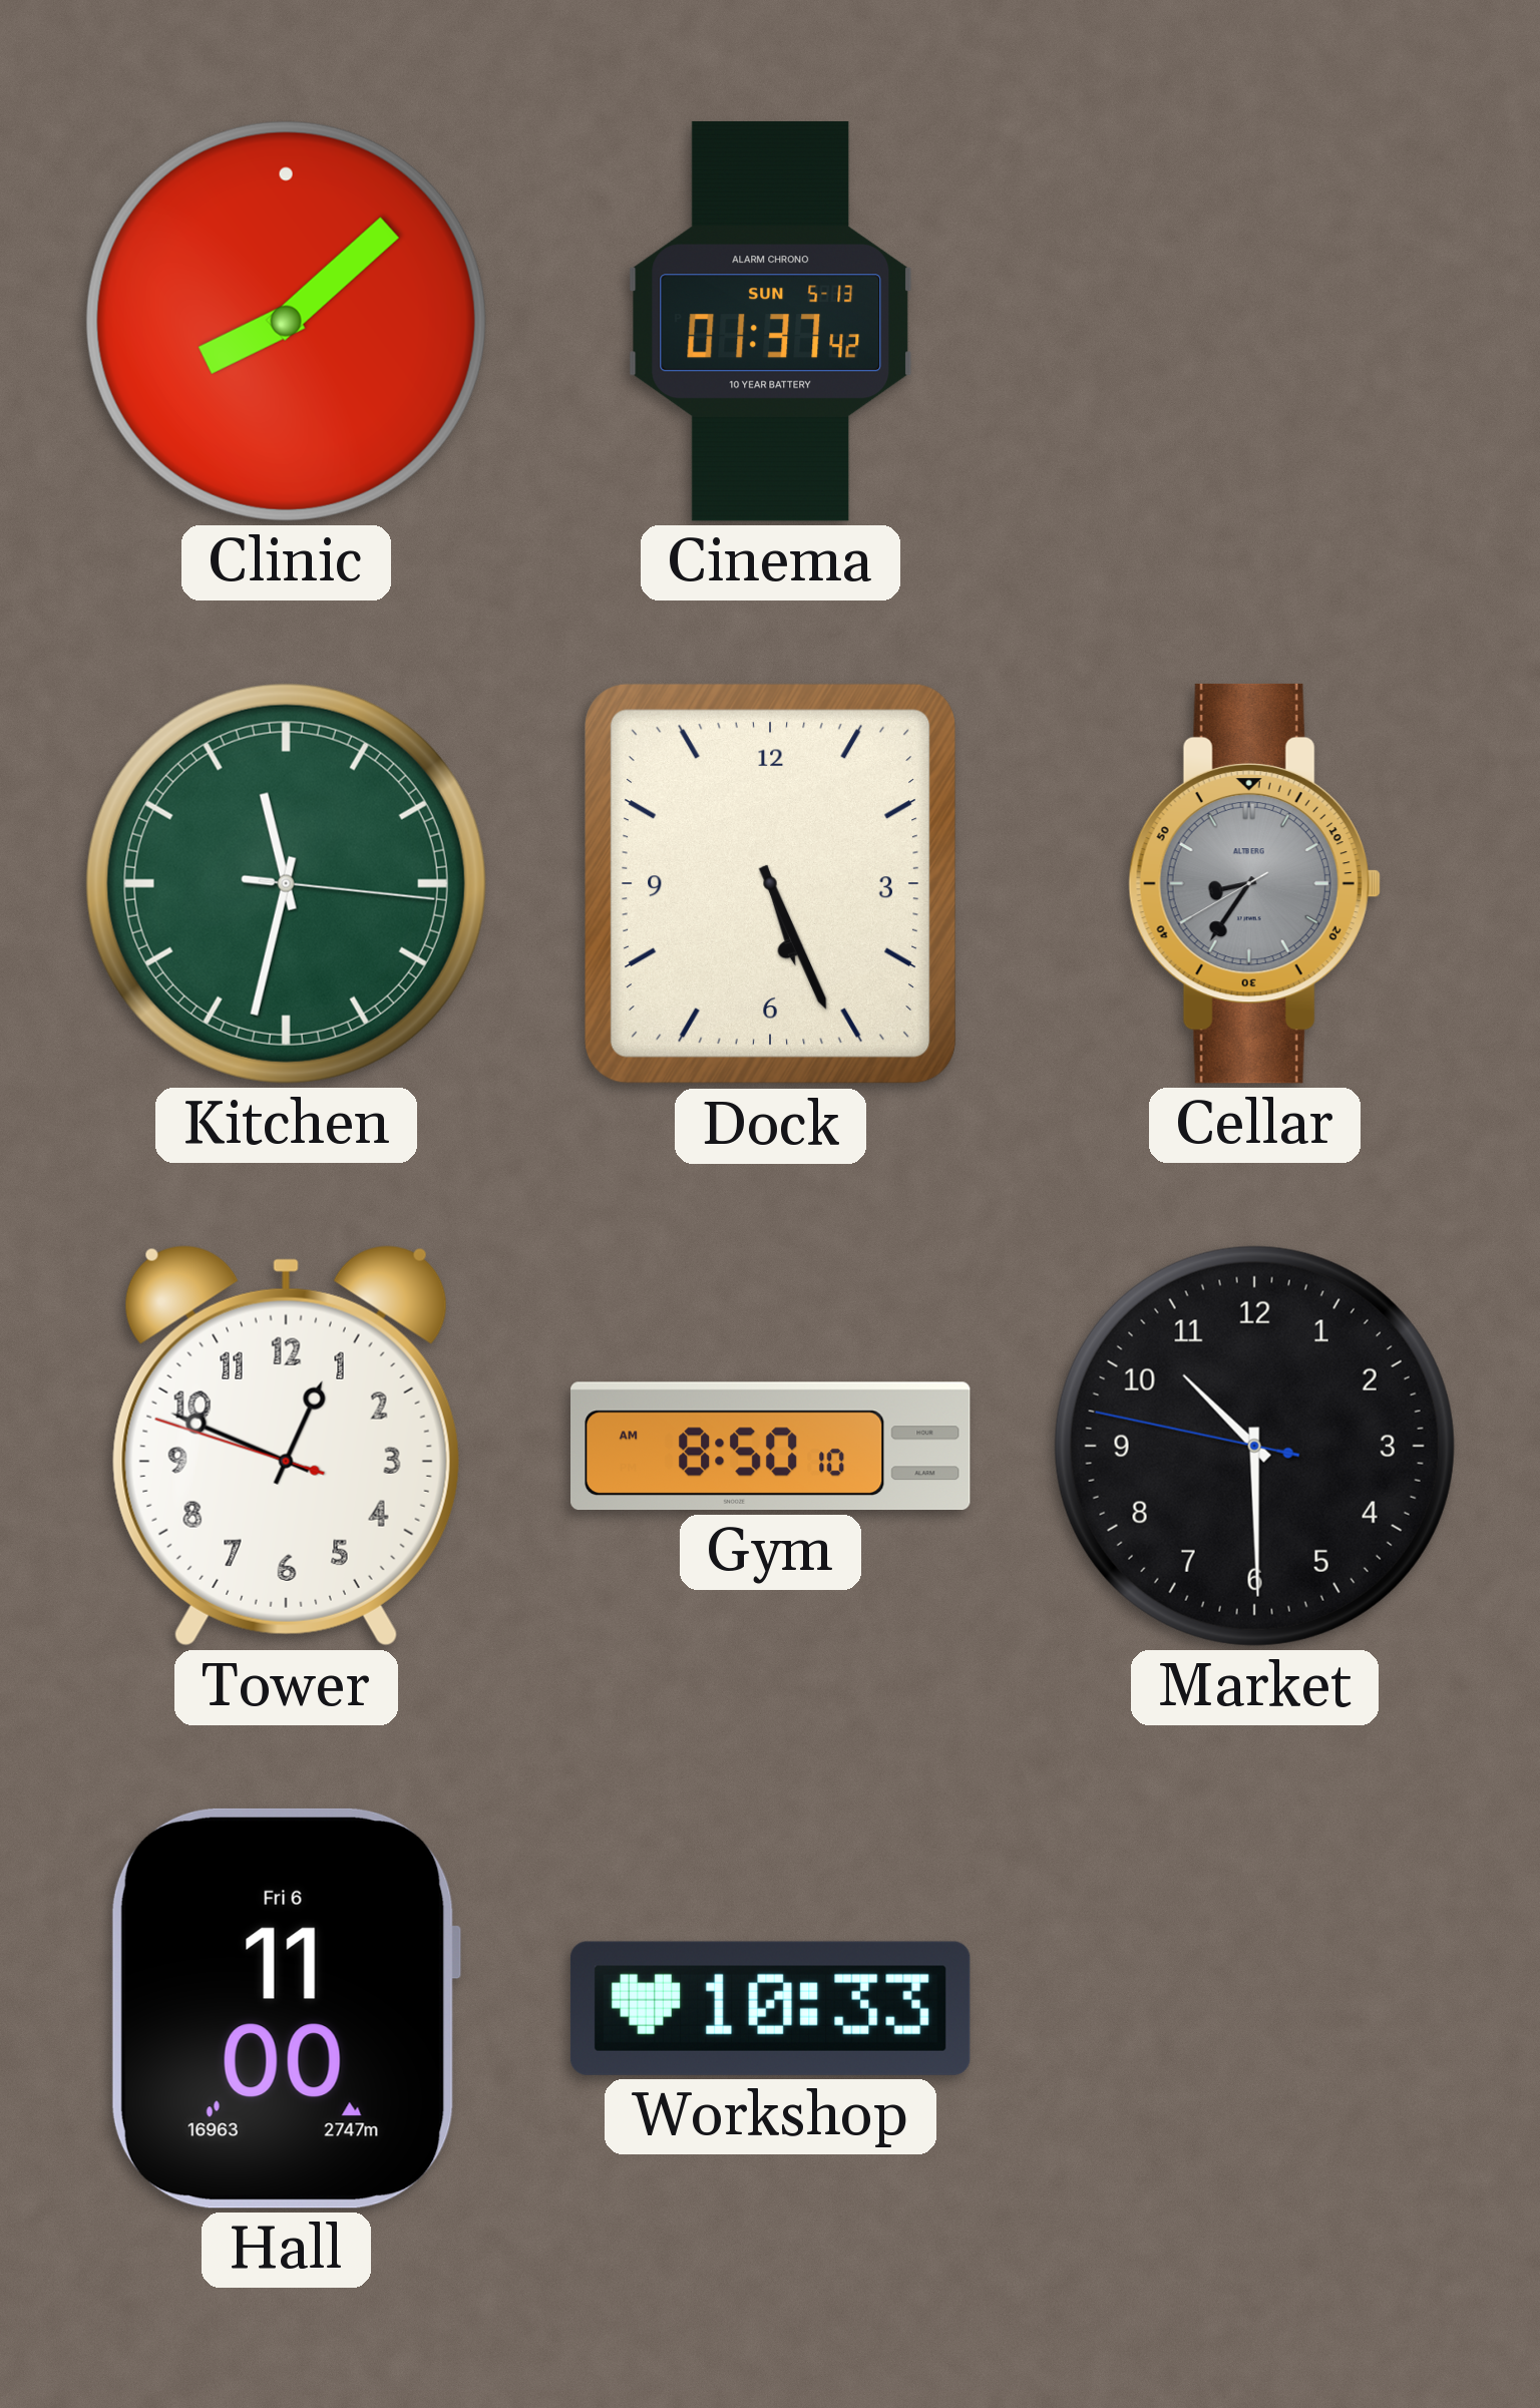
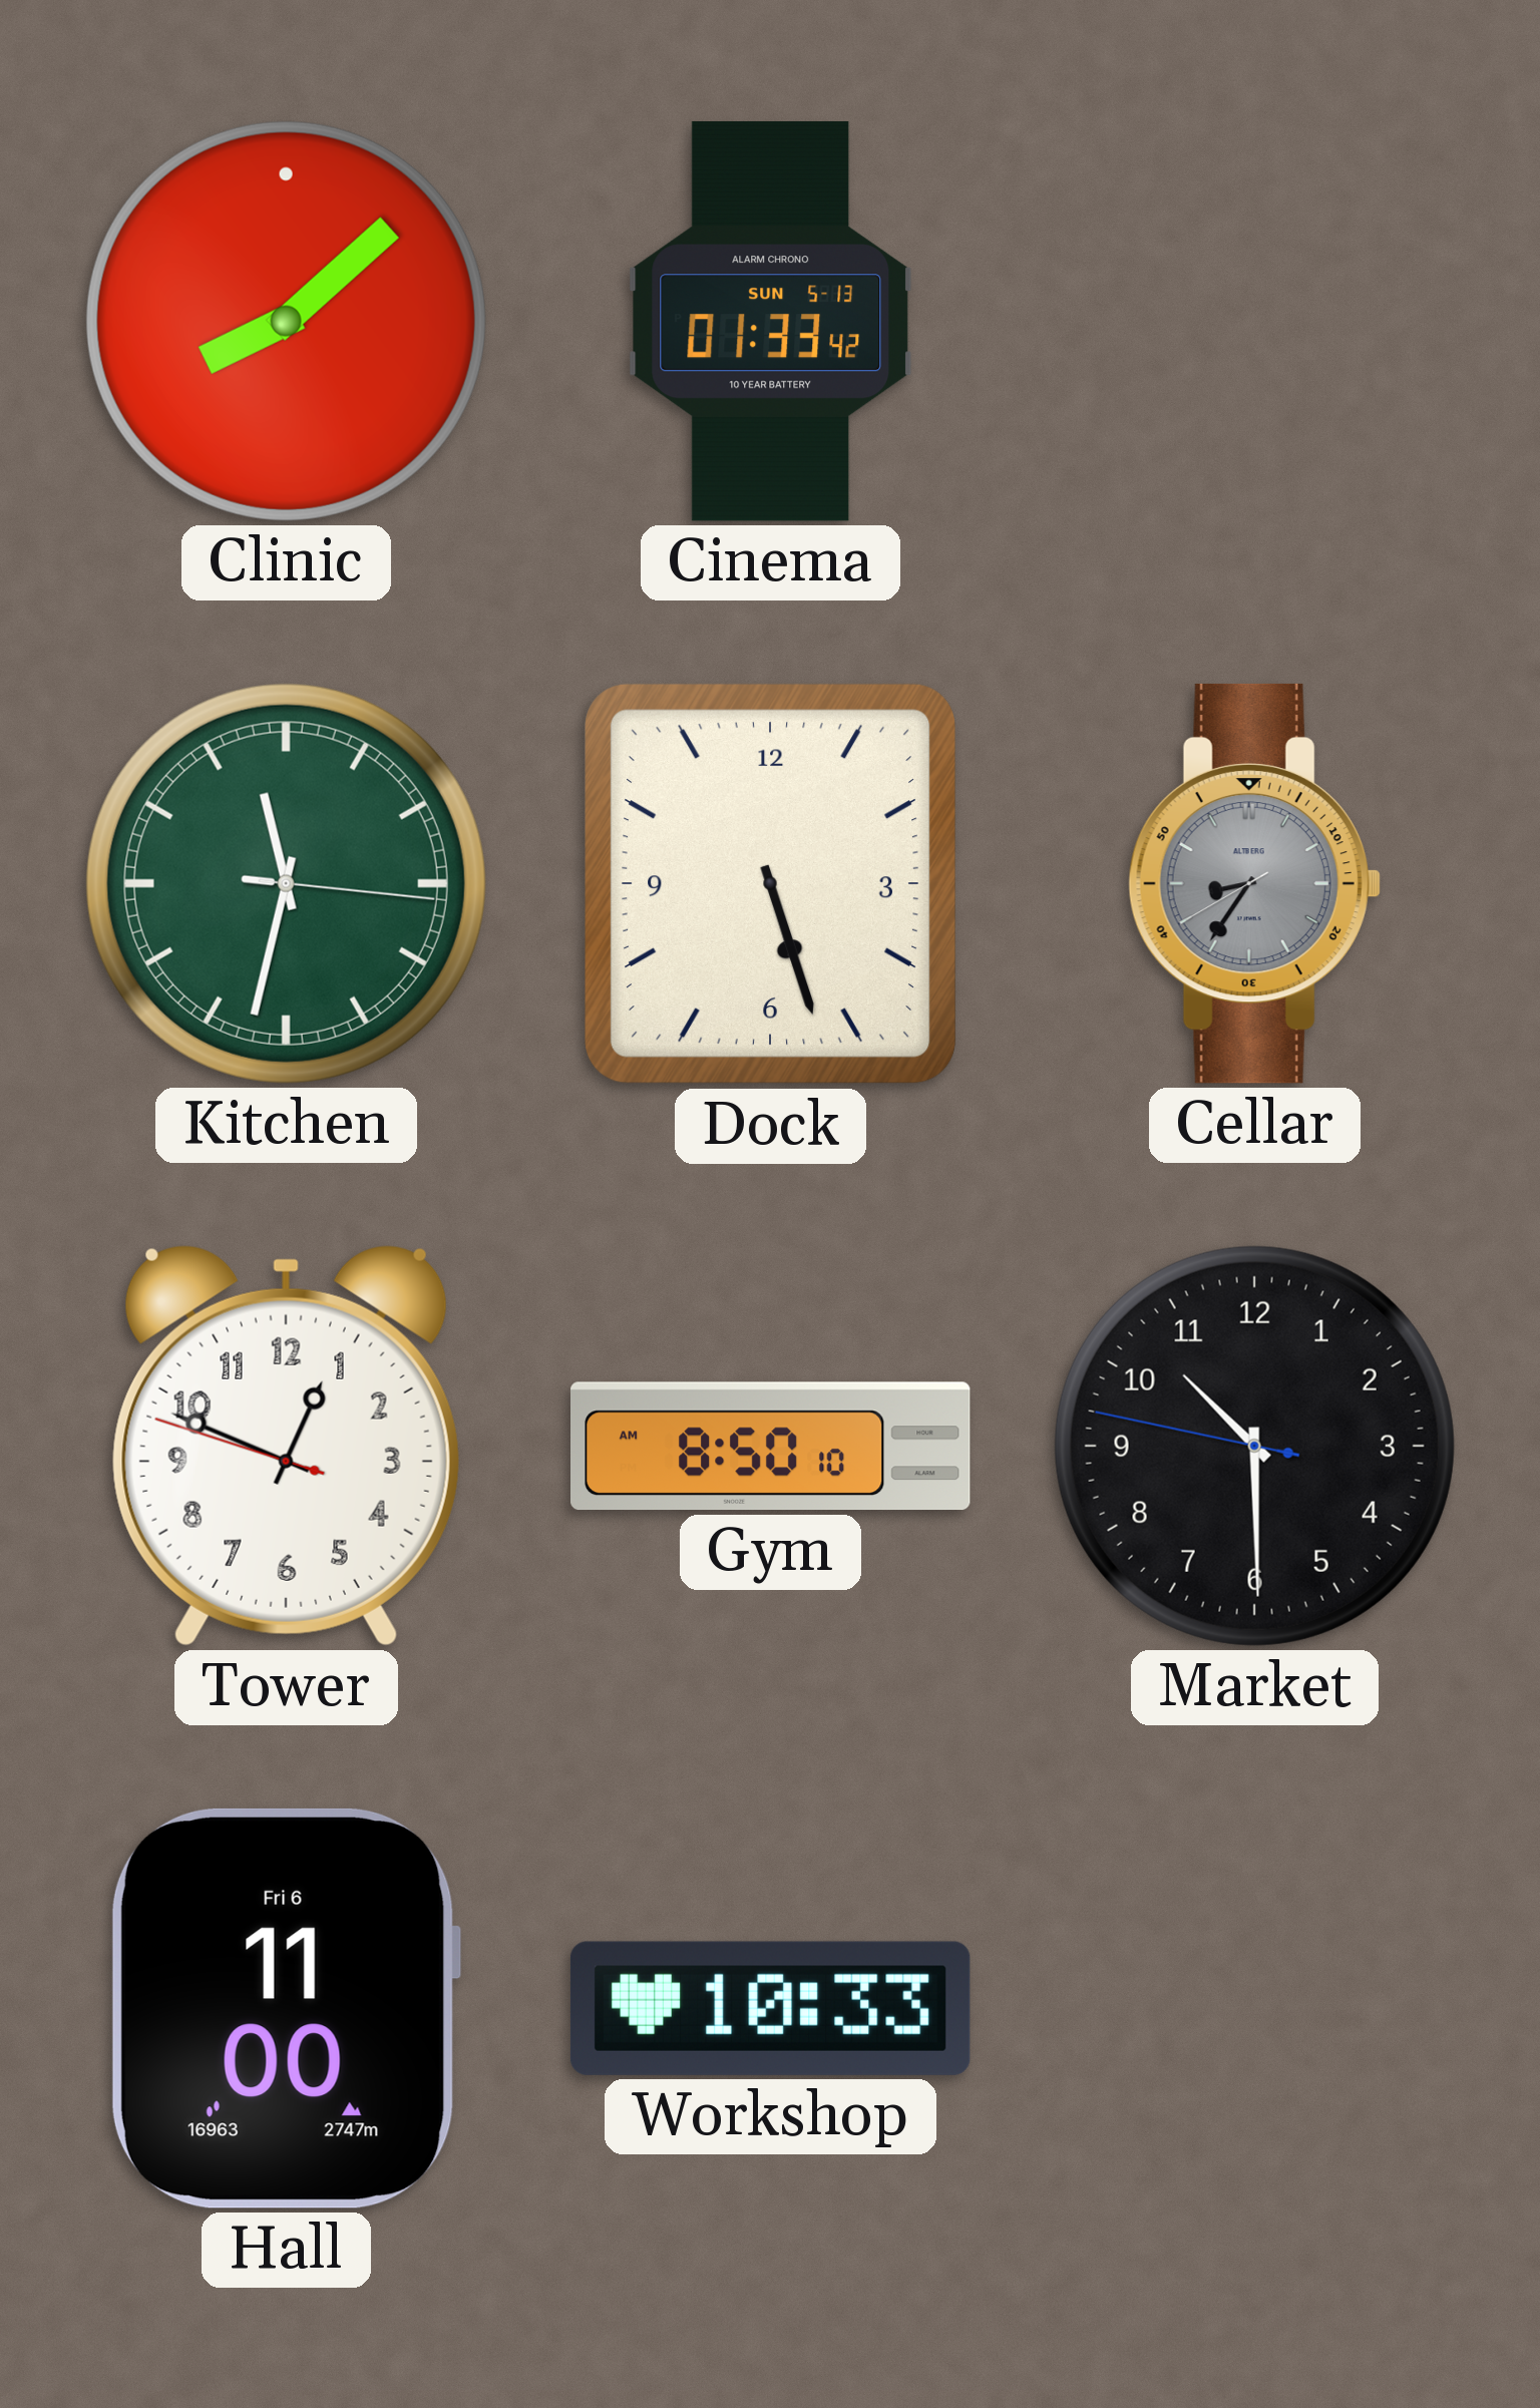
Cinema: 01:37 -> 01:33
Dock: 5:26 -> 5:27
